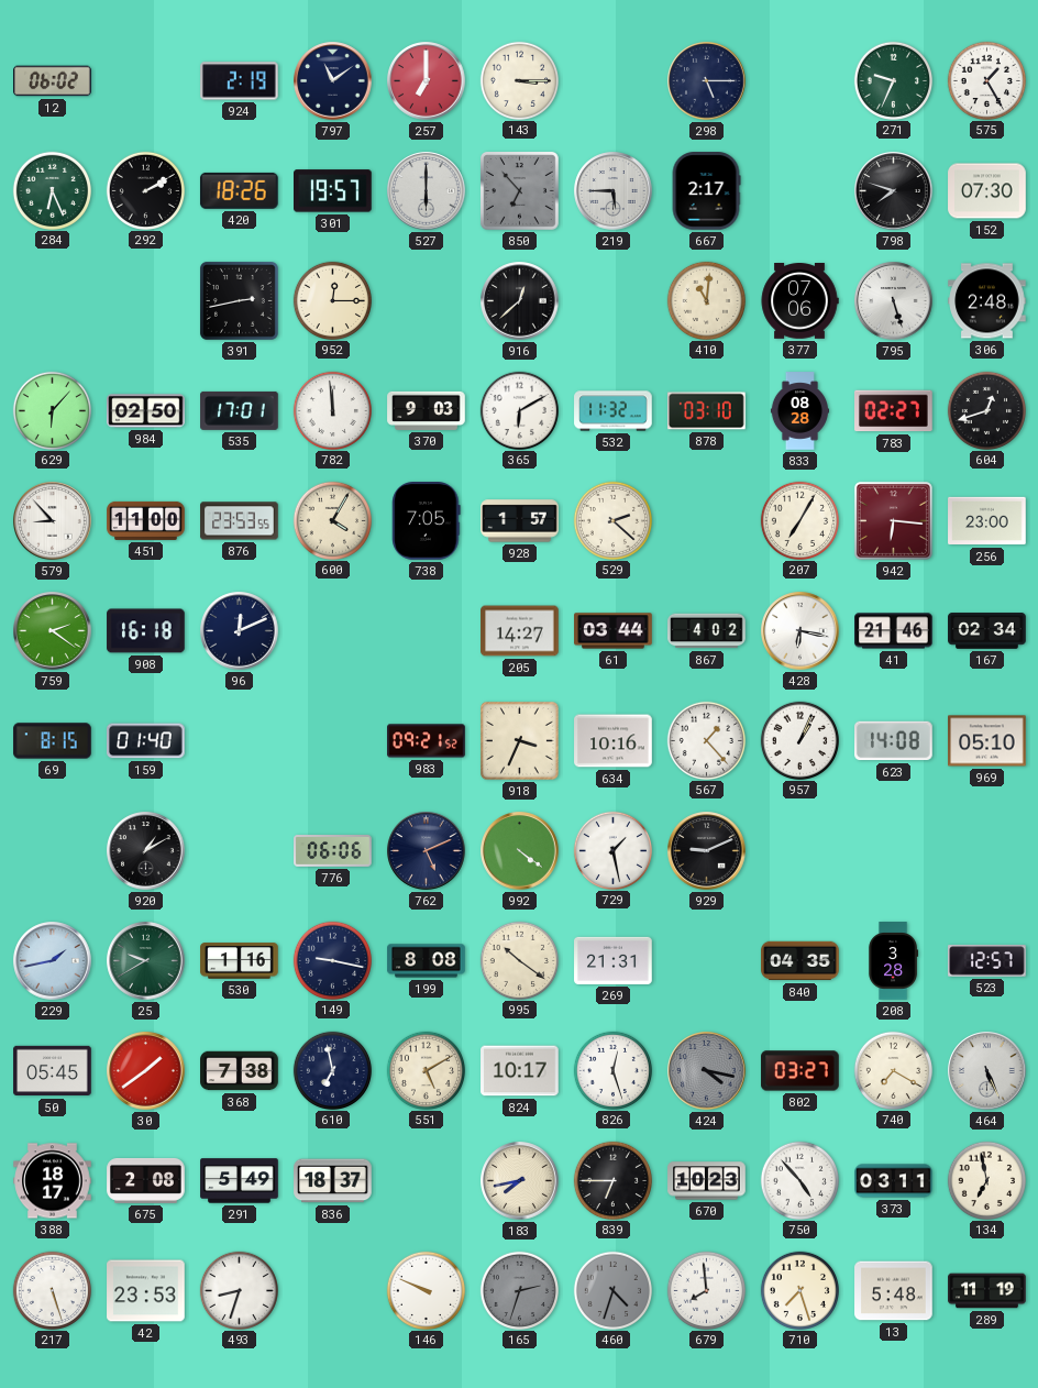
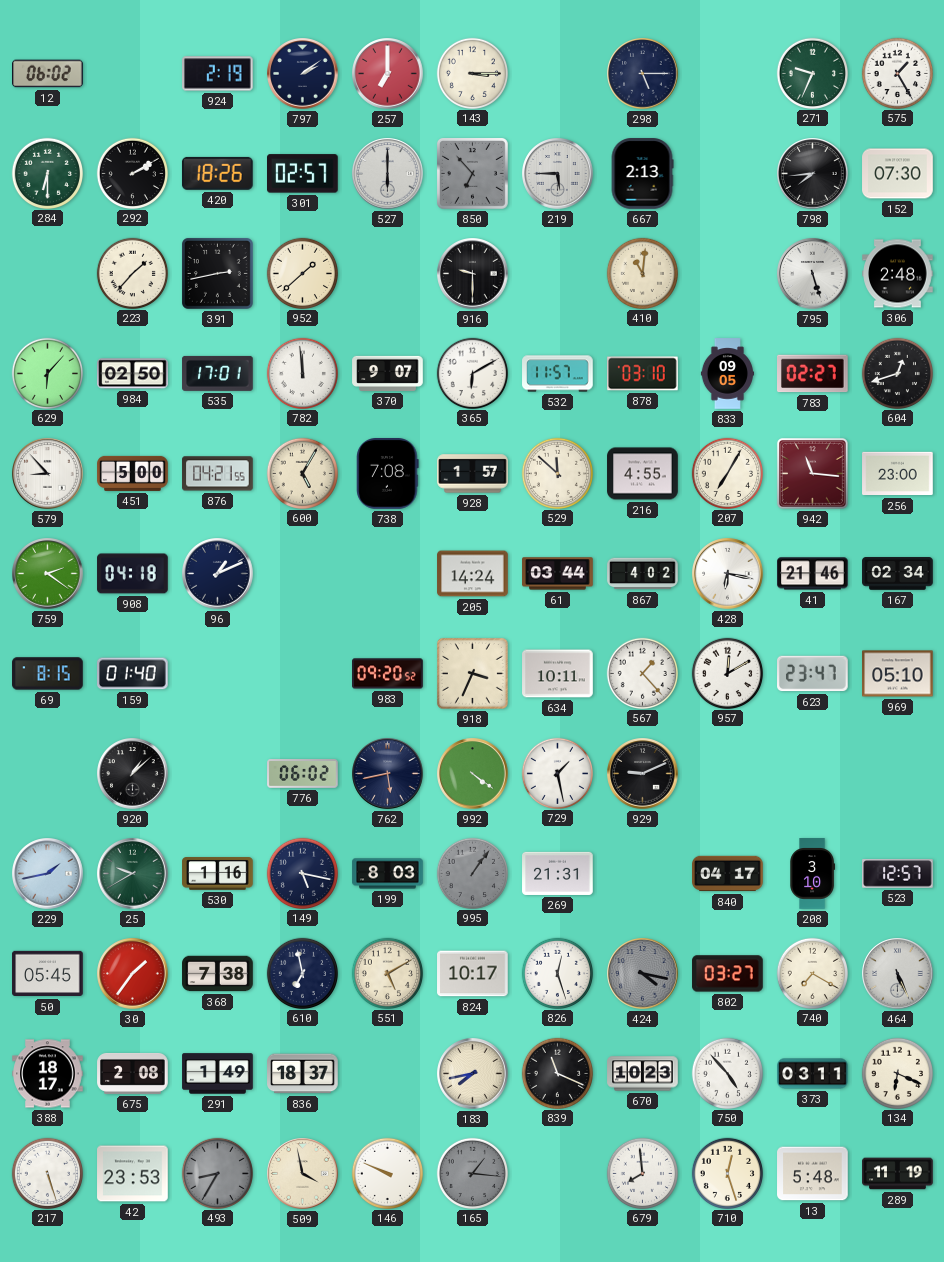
797: 11:09 -> 2:09
284: 6:26 -> 6:30
301: 19:57 -> 02:57
667: 2:17 -> 2:13
798: 7:48 -> 7:44
223: none -> 1:37
952: 12:15 -> 1:38
916: 12:38 -> 9:30
377: 07:06 -> none
370: 9:03 -> 9:07
532: 11:32 -> 11:57
833: 08:28 -> 09:05
451: 11:00 -> 5:00
876: 23:53 -> 04:21
600: 4:05 -> 5:05
738: 7:05 -> 7:08
529: 2:22 -> 11:52
216: none -> 4:55
942: 6:16 -> 11:16
908: 16:18 -> 04:18
96: 12:11 -> 1:11
205: 14:27 -> 14:24
983: 09:21 -> 09:20
634: 10:16 -> 10:11
957: 1:04 -> 12:10
623: 14:08 -> 23:47
920: 1:10 -> 1:08
776: 06:06 -> 06:02
762: 5:11 -> 5:43
149: 9:17 -> 5:17
199: 8:08 -> 8:03
995: 10:21 -> 1:06
995 dial: cream -> grey
840: 04:35 -> 04:17
208: 3:28 -> 3:10
30: 1:39 -> 1:36
291: 5:49 -> 1:49
839: 6:45 -> 11:19
134: 6:58 -> 6:19
493: 8:33 -> 8:35
493 dial: white -> grey
509: none -> 3:58
165: 2:33 -> 1:16
460: 4:33 -> none
710: 7:27 -> 12:27
